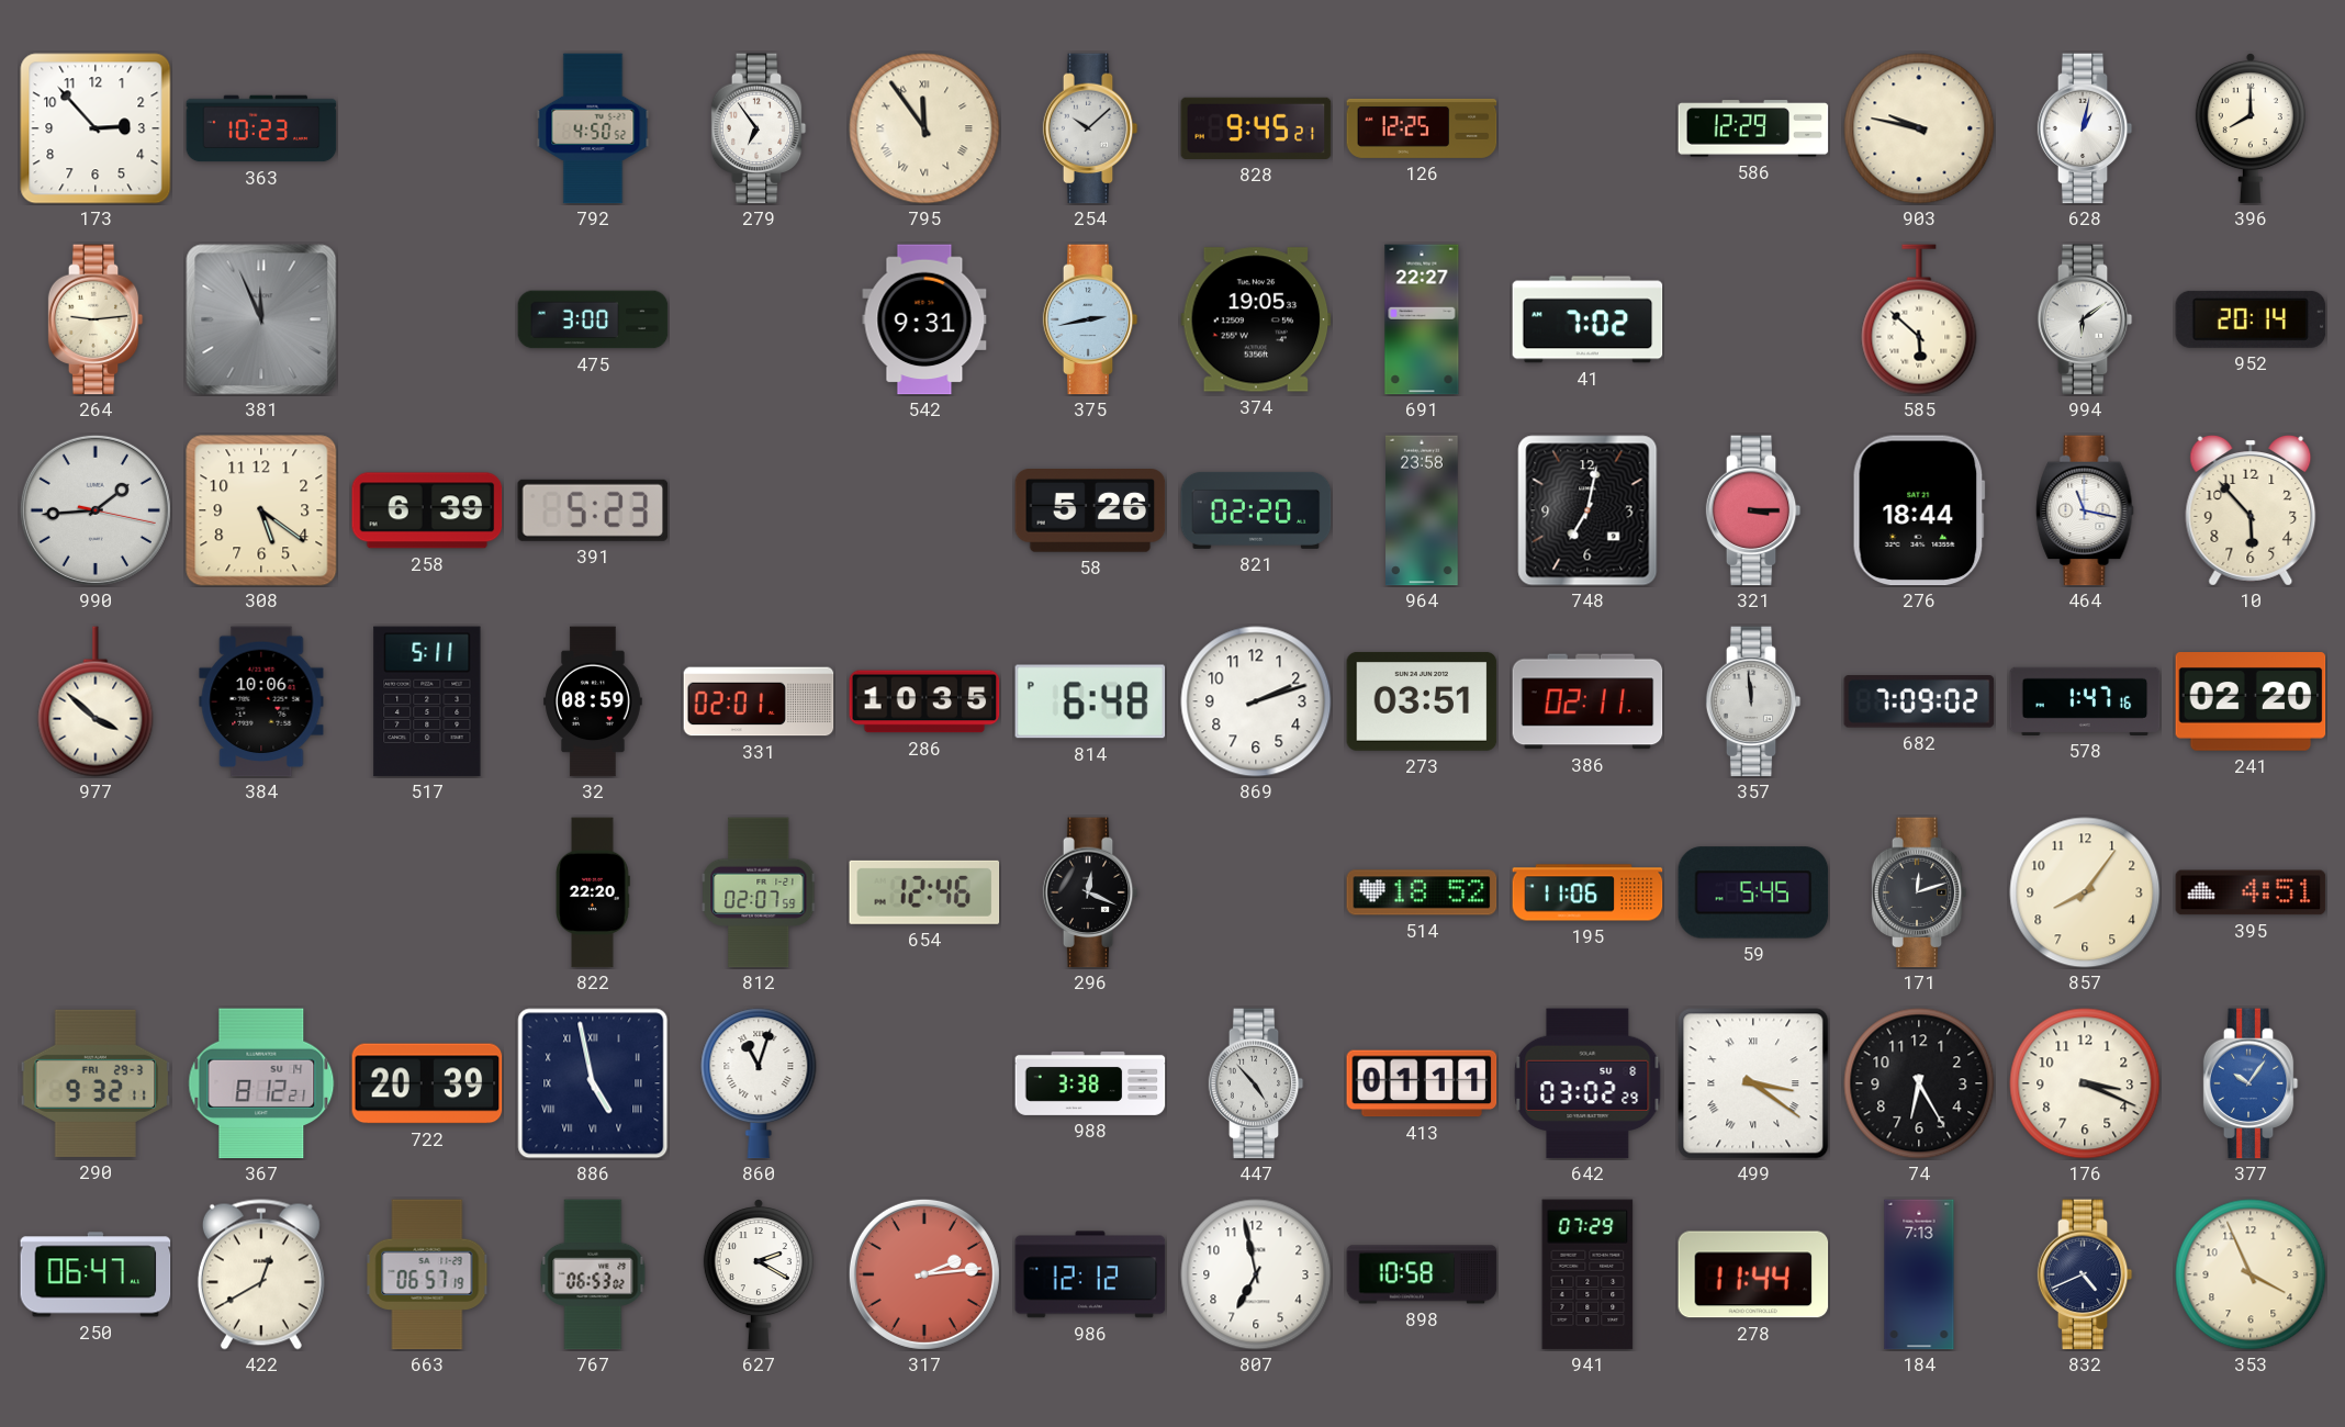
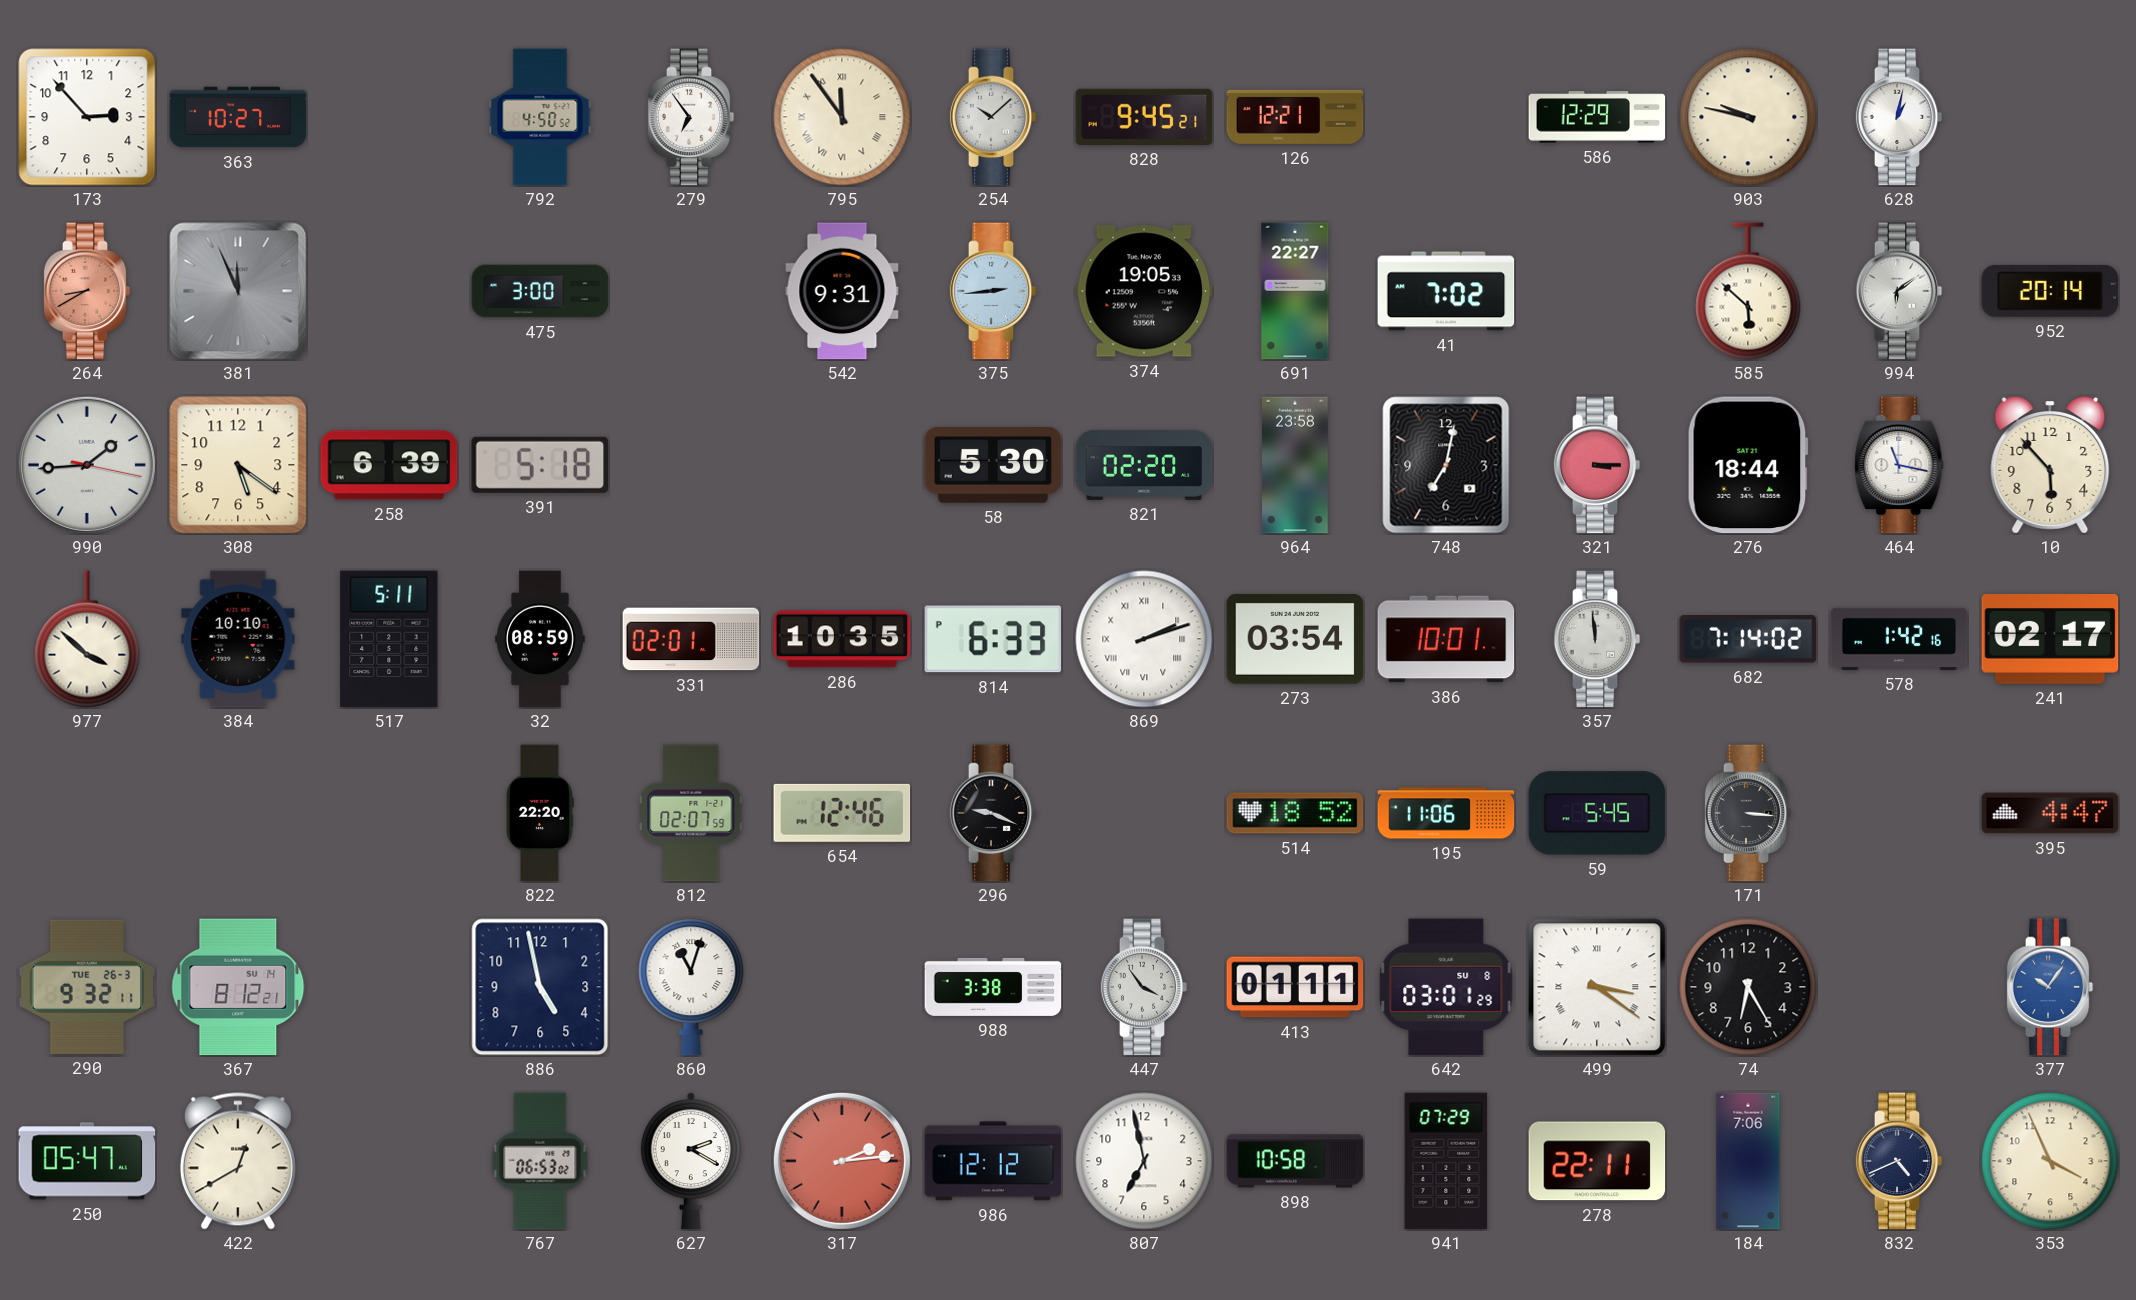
363: 10:23 -> 10:27
126: 12:25 -> 12:21
396: 8:00 -> none
264: 9:14 -> 8:40
264 dial: cream -> salmon
375: 2:43 -> 2:44
391: 5:23 -> 5:18
58: 5:26 -> 5:30
384: 10:06 -> 10:10
814: 6:48 -> 6:33
869 numerals: Arabic -> Roman
273: 03:51 -> 03:54
386: 02:11 -> 10:01
682: 7:09 -> 7:14
578: 1:47 -> 1:42
241: 02:20 -> 02:17
296: 12:19 -> 9:19
171: 12:12 -> 3:16
857: 8:06 -> none
395: 4:51 -> 4:47
290 date: FRI 29-3 -> TUE 26-3
722: 20:39 -> none
886 numerals: Roman -> Arabic
447: 4:53 -> 3:54
642: 03:02 -> 03:01
176: 3:19 -> none
250: 06:47 -> 05:47
663: 06:57 -> none
278: 11:44 -> 22:11
184: 7:13 -> 7:06
